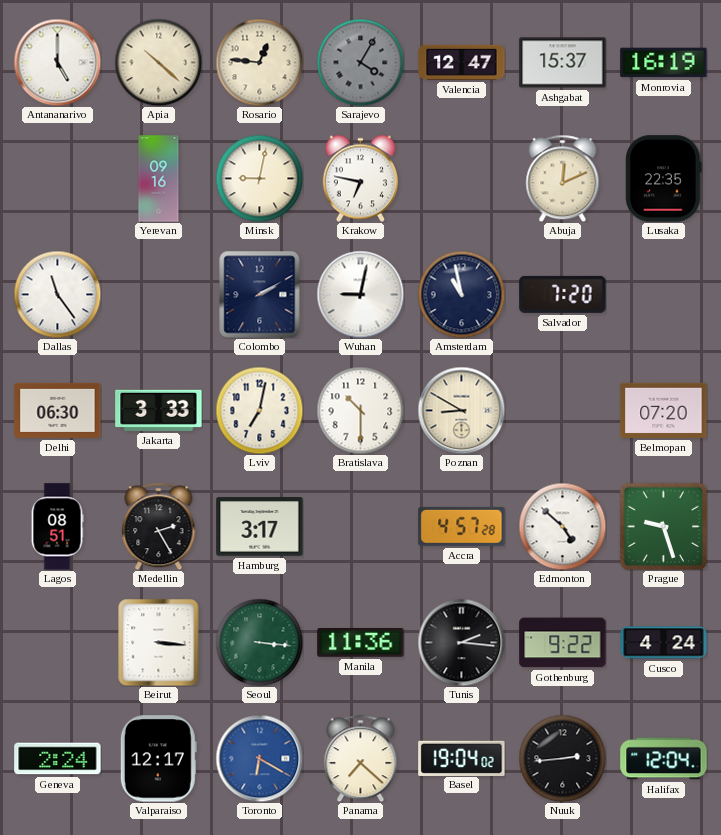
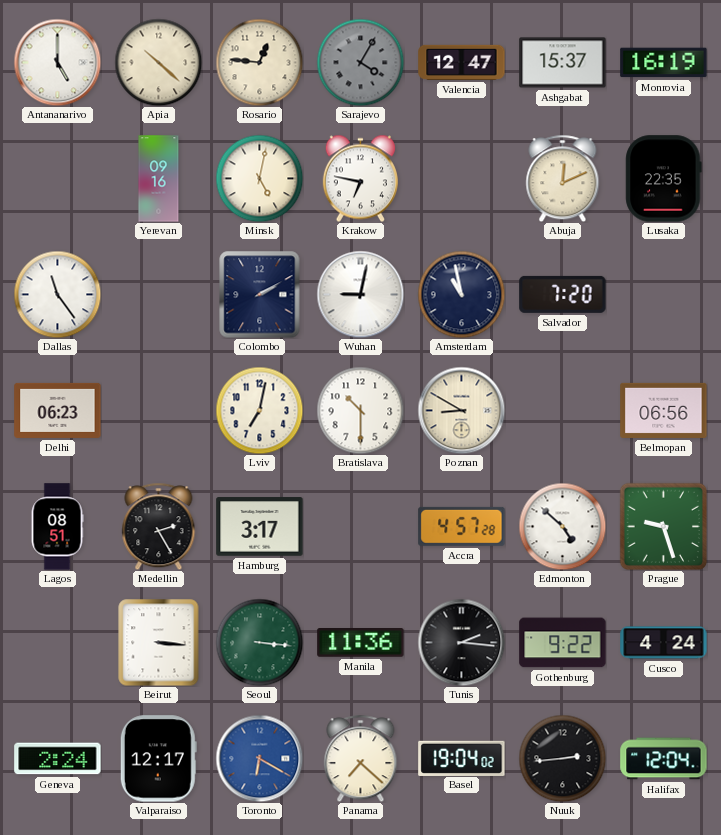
Minsk: 9:02 -> 5:02
Delhi: 06:30 -> 06:23
Jakarta: 3:33 -> none
Belmopan: 07:20 -> 06:56
